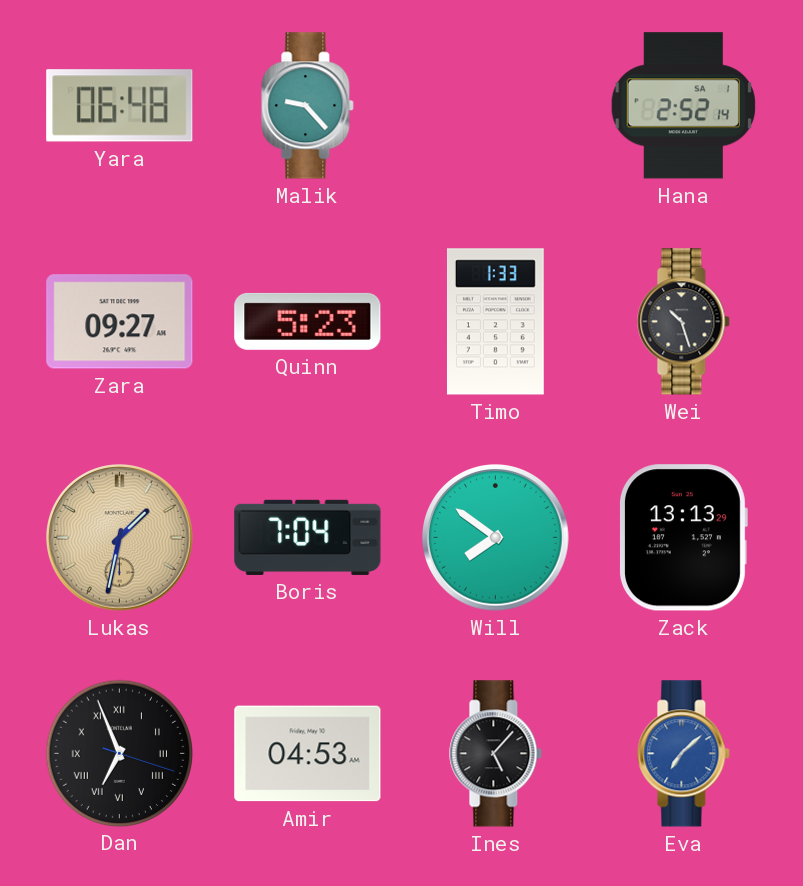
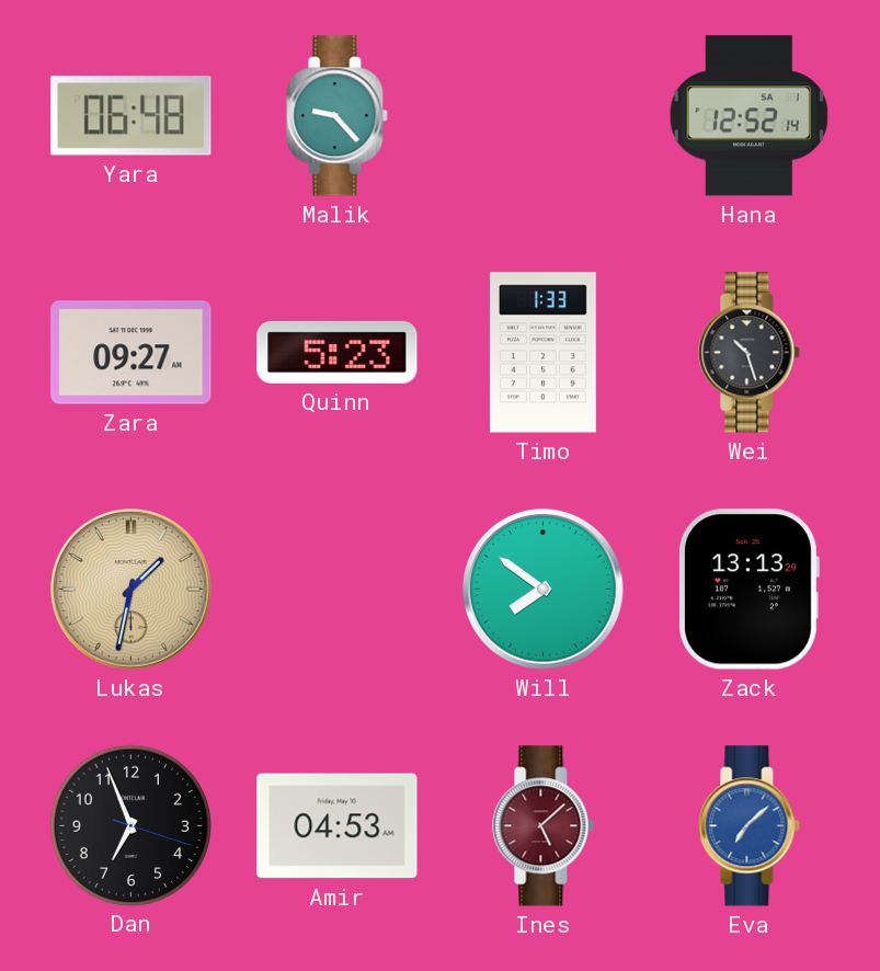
Hana: 2:52 -> 12:52
Boris: 7:04 -> none
Dan numerals: Roman -> Arabic
Ines: 5:07 -> 5:08
Ines dial: black -> burgundy
